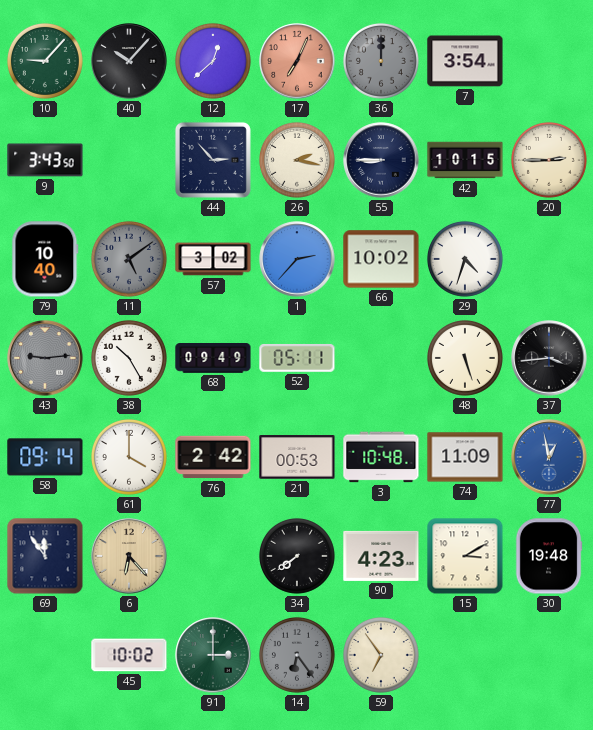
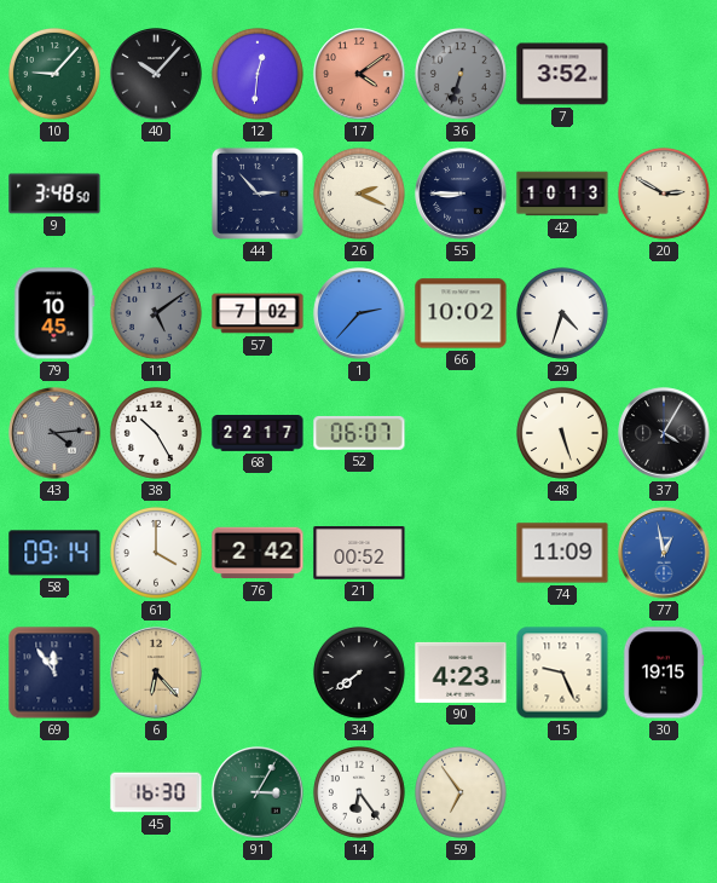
12: 12:38 -> 12:31
17: 7:04 -> 4:09
36: 12:00 -> 6:33
7: 3:54 -> 3:52
9: 3:43 -> 3:48
26: 2:17 -> 2:19
42: 10:15 -> 10:13
20: 2:45 -> 2:50
79: 10:40 -> 10:45
57: 3:02 -> 7:02
43: 9:14 -> 4:14
68: 09:49 -> 22:17
52: 05:11 -> 06:07
37: 3:44 -> 4:05
21: 00:53 -> 00:52
3: 10:48 -> none
15: 3:10 -> 9:26
30: 19:48 -> 19:15
45: 10:02 -> 16:30
91: 3:00 -> 3:05
14 dial: grey -> white
